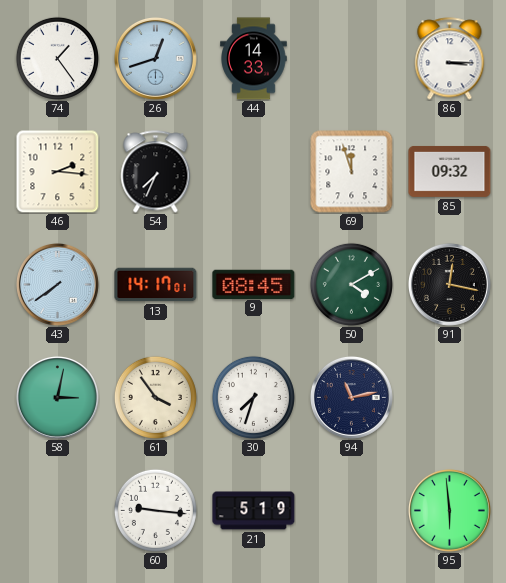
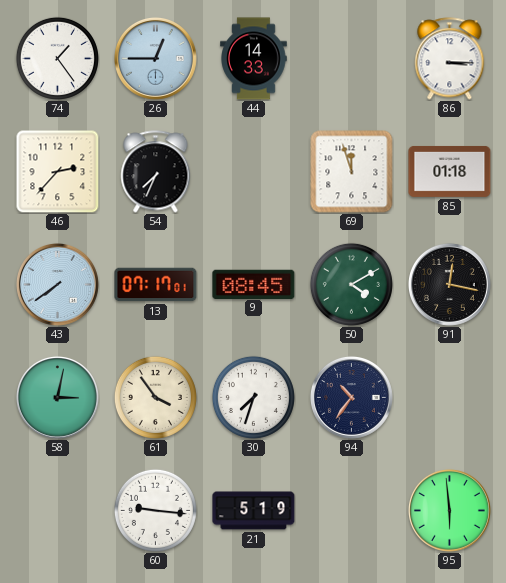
26: 12:42 -> 12:45
46: 2:16 -> 2:37
85: 09:32 -> 01:18
13: 14:17 -> 07:17
94: 11:13 -> 10:36
